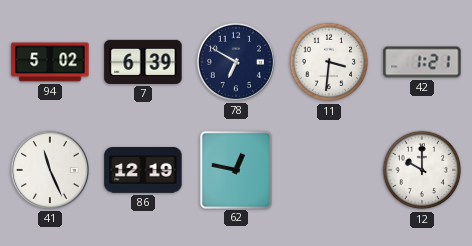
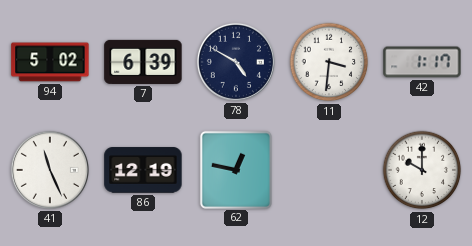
78: 6:50 -> 4:50
42: 1:21 -> 1:17
